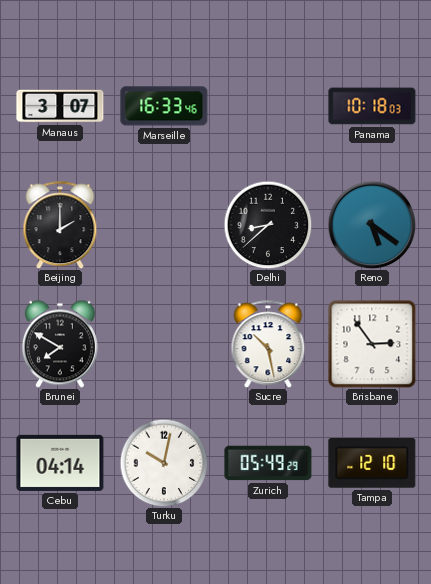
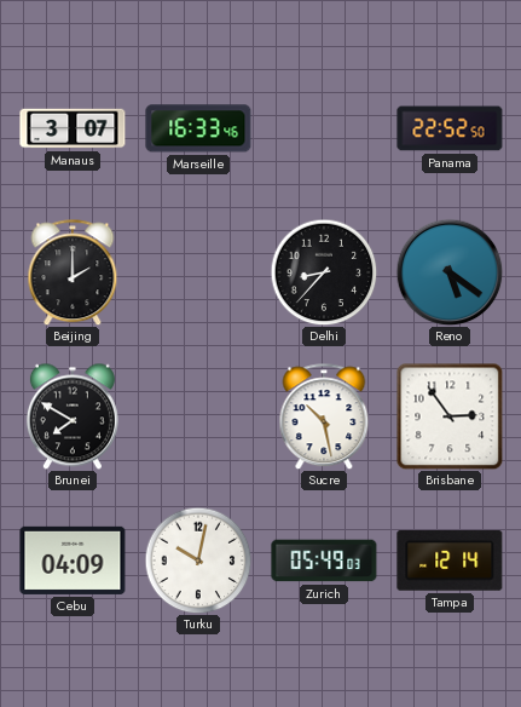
Panama: 10:18 -> 22:52
Delhi: 8:38 -> 8:37
Cebu: 04:14 -> 04:09
Zurich: 05:49:29 -> 05:49:03
Tampa: 12:10 -> 12:14
